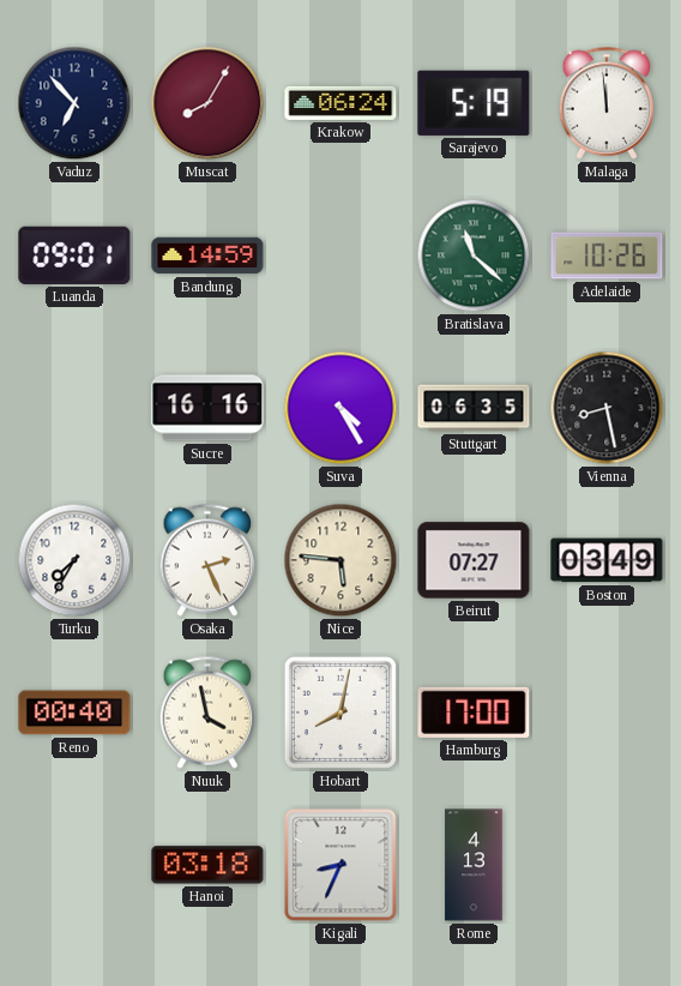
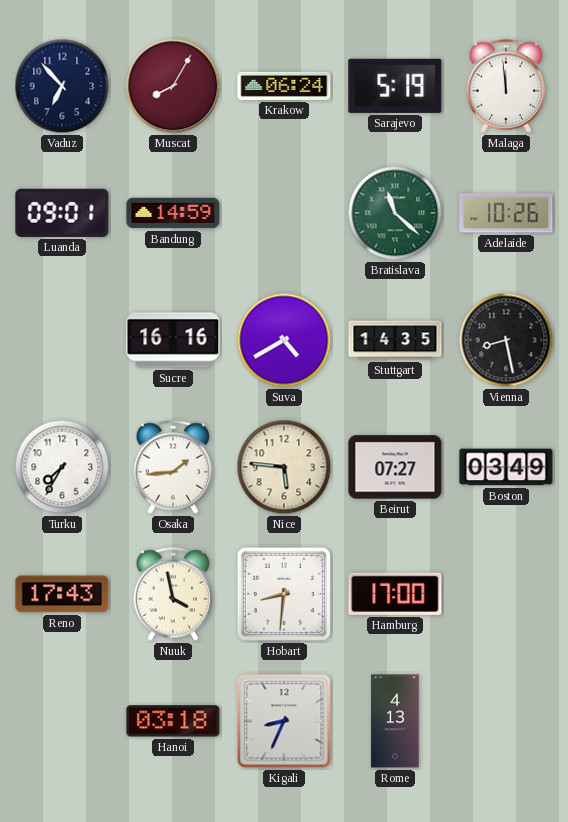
Suva: 4:25 -> 4:40
Stuttgart: 06:35 -> 14:35
Osaka: 2:26 -> 1:44
Reno: 00:40 -> 17:43
Hobart: 8:02 -> 8:31
